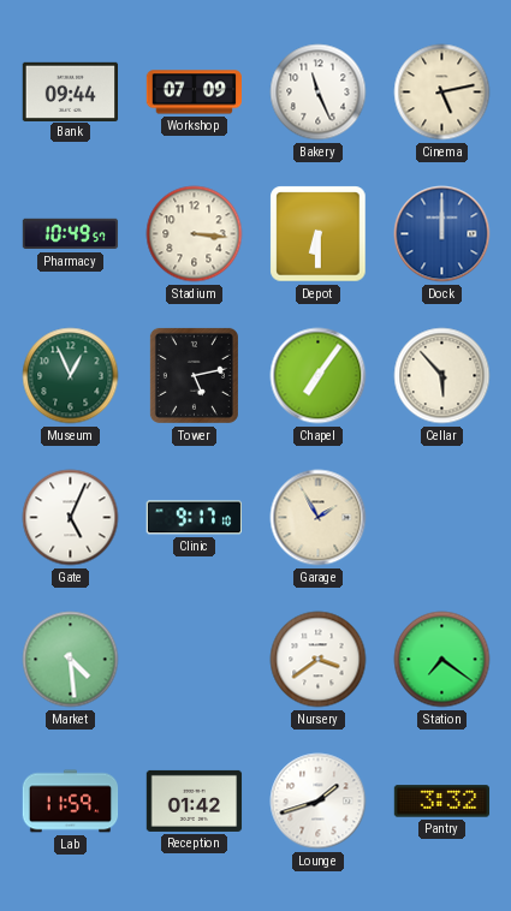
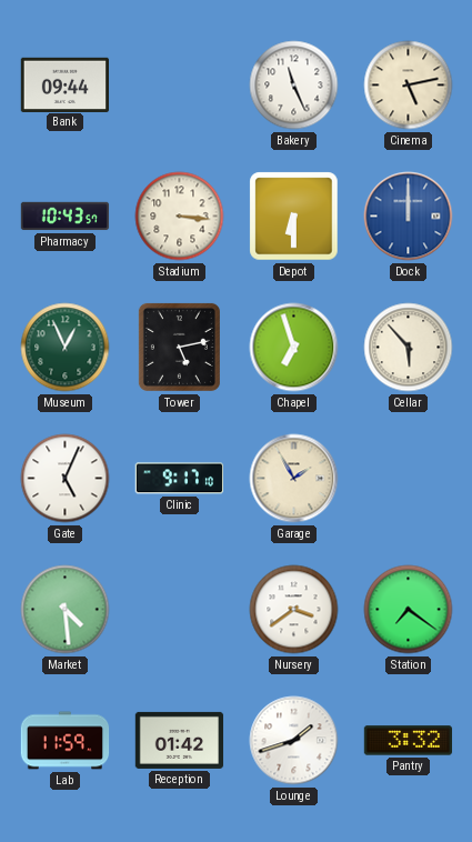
Workshop: 07:09 -> none
Pharmacy: 10:49 -> 10:43
Chapel: 7:06 -> 6:57
